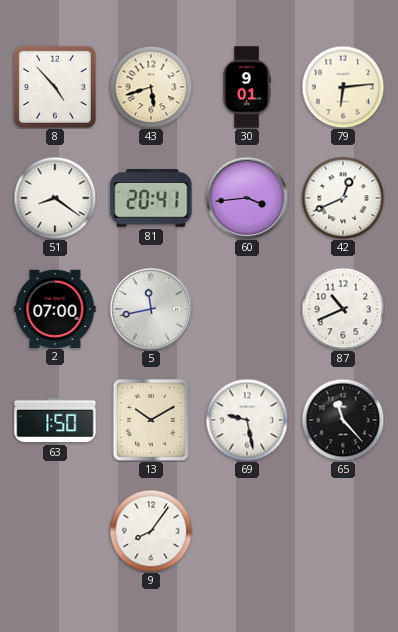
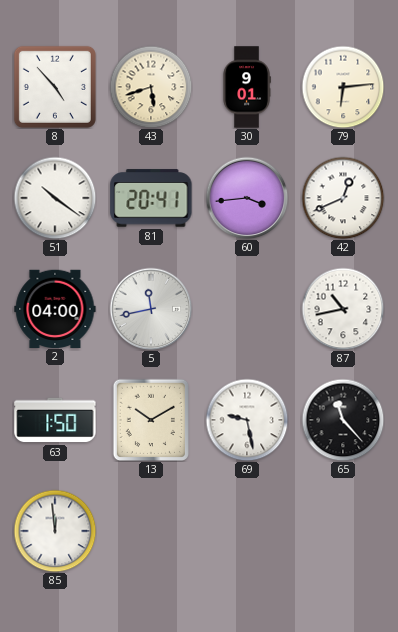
51: 8:21 -> 10:21
2: 07:00 -> 04:00
87: 10:41 -> 10:43
85: none -> 11:59
9: 8:06 -> none
